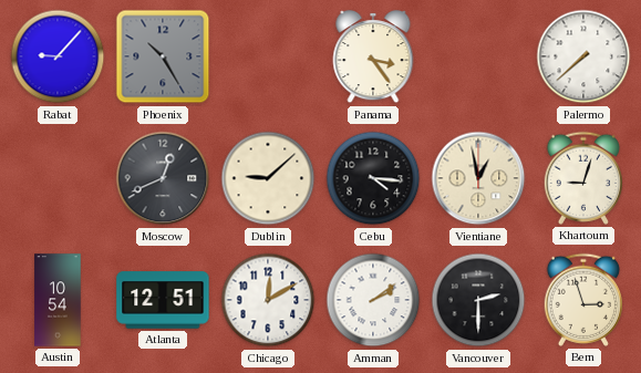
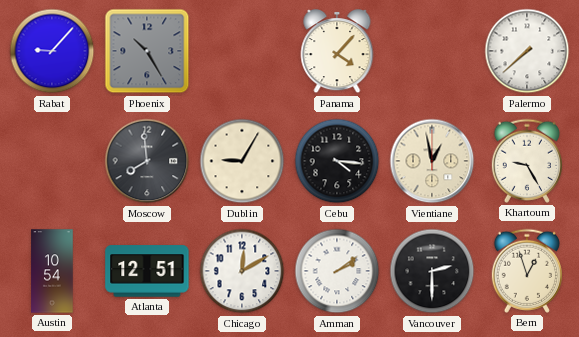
Panama: 3:24 -> 4:07
Moscow: 12:41 -> 7:59
Dublin: 9:08 -> 9:05
Khartoum: 9:03 -> 9:25
Bern: 2:57 -> 12:57
